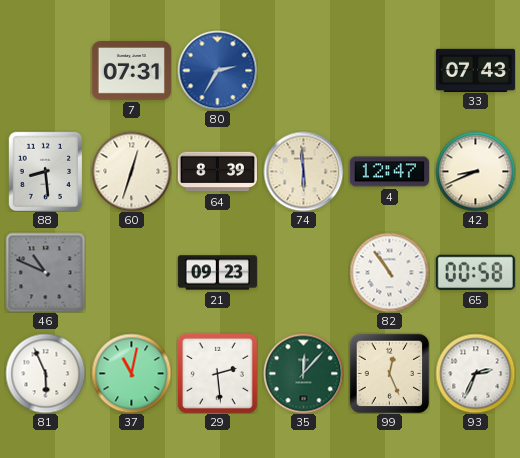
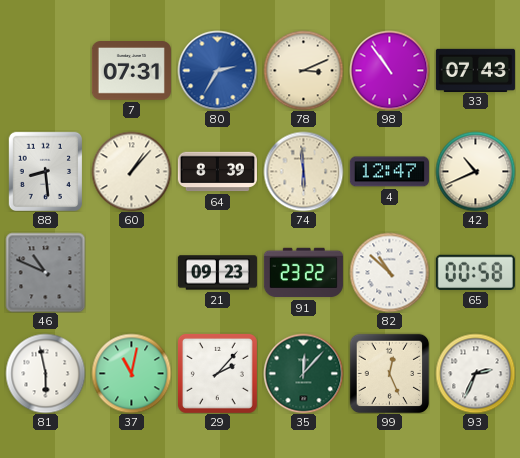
78: none -> 3:11
98: none -> 10:54
60: 12:33 -> 1:07
42: 8:41 -> 10:41
91: none -> 23:22
82: 10:54 -> 10:52
81: 5:56 -> 5:58
29: 2:29 -> 2:07
